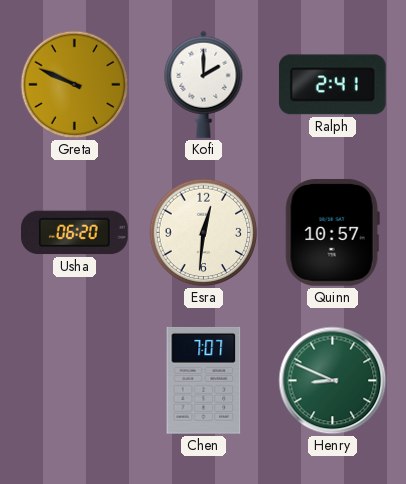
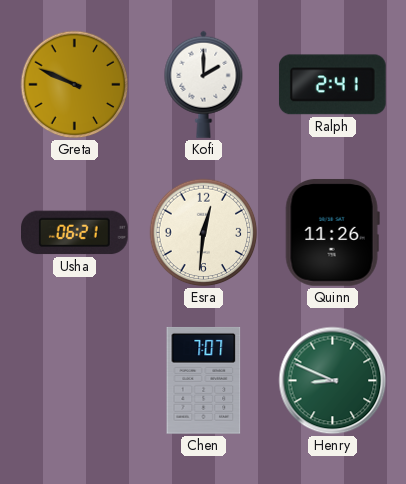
Usha: 06:20 -> 06:21
Quinn: 10:57 -> 11:26
